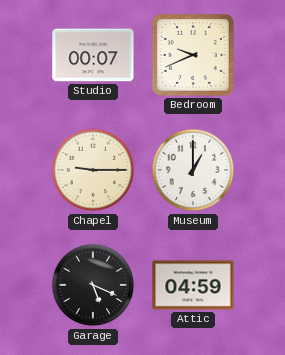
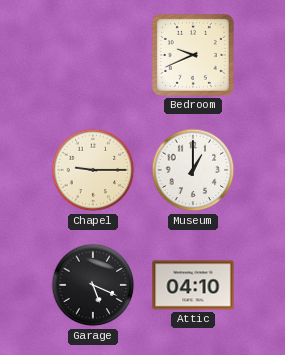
Studio: 00:07 -> none
Attic: 04:59 -> 04:10
